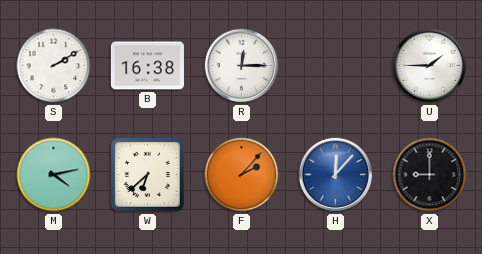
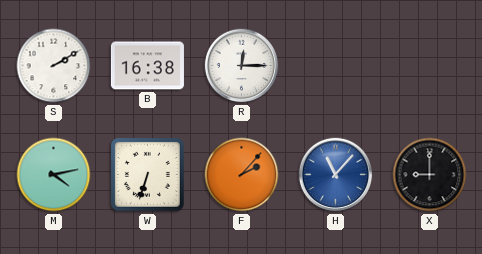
U: 1:45 -> none
W: 6:38 -> 6:33
H: 12:07 -> 11:07
